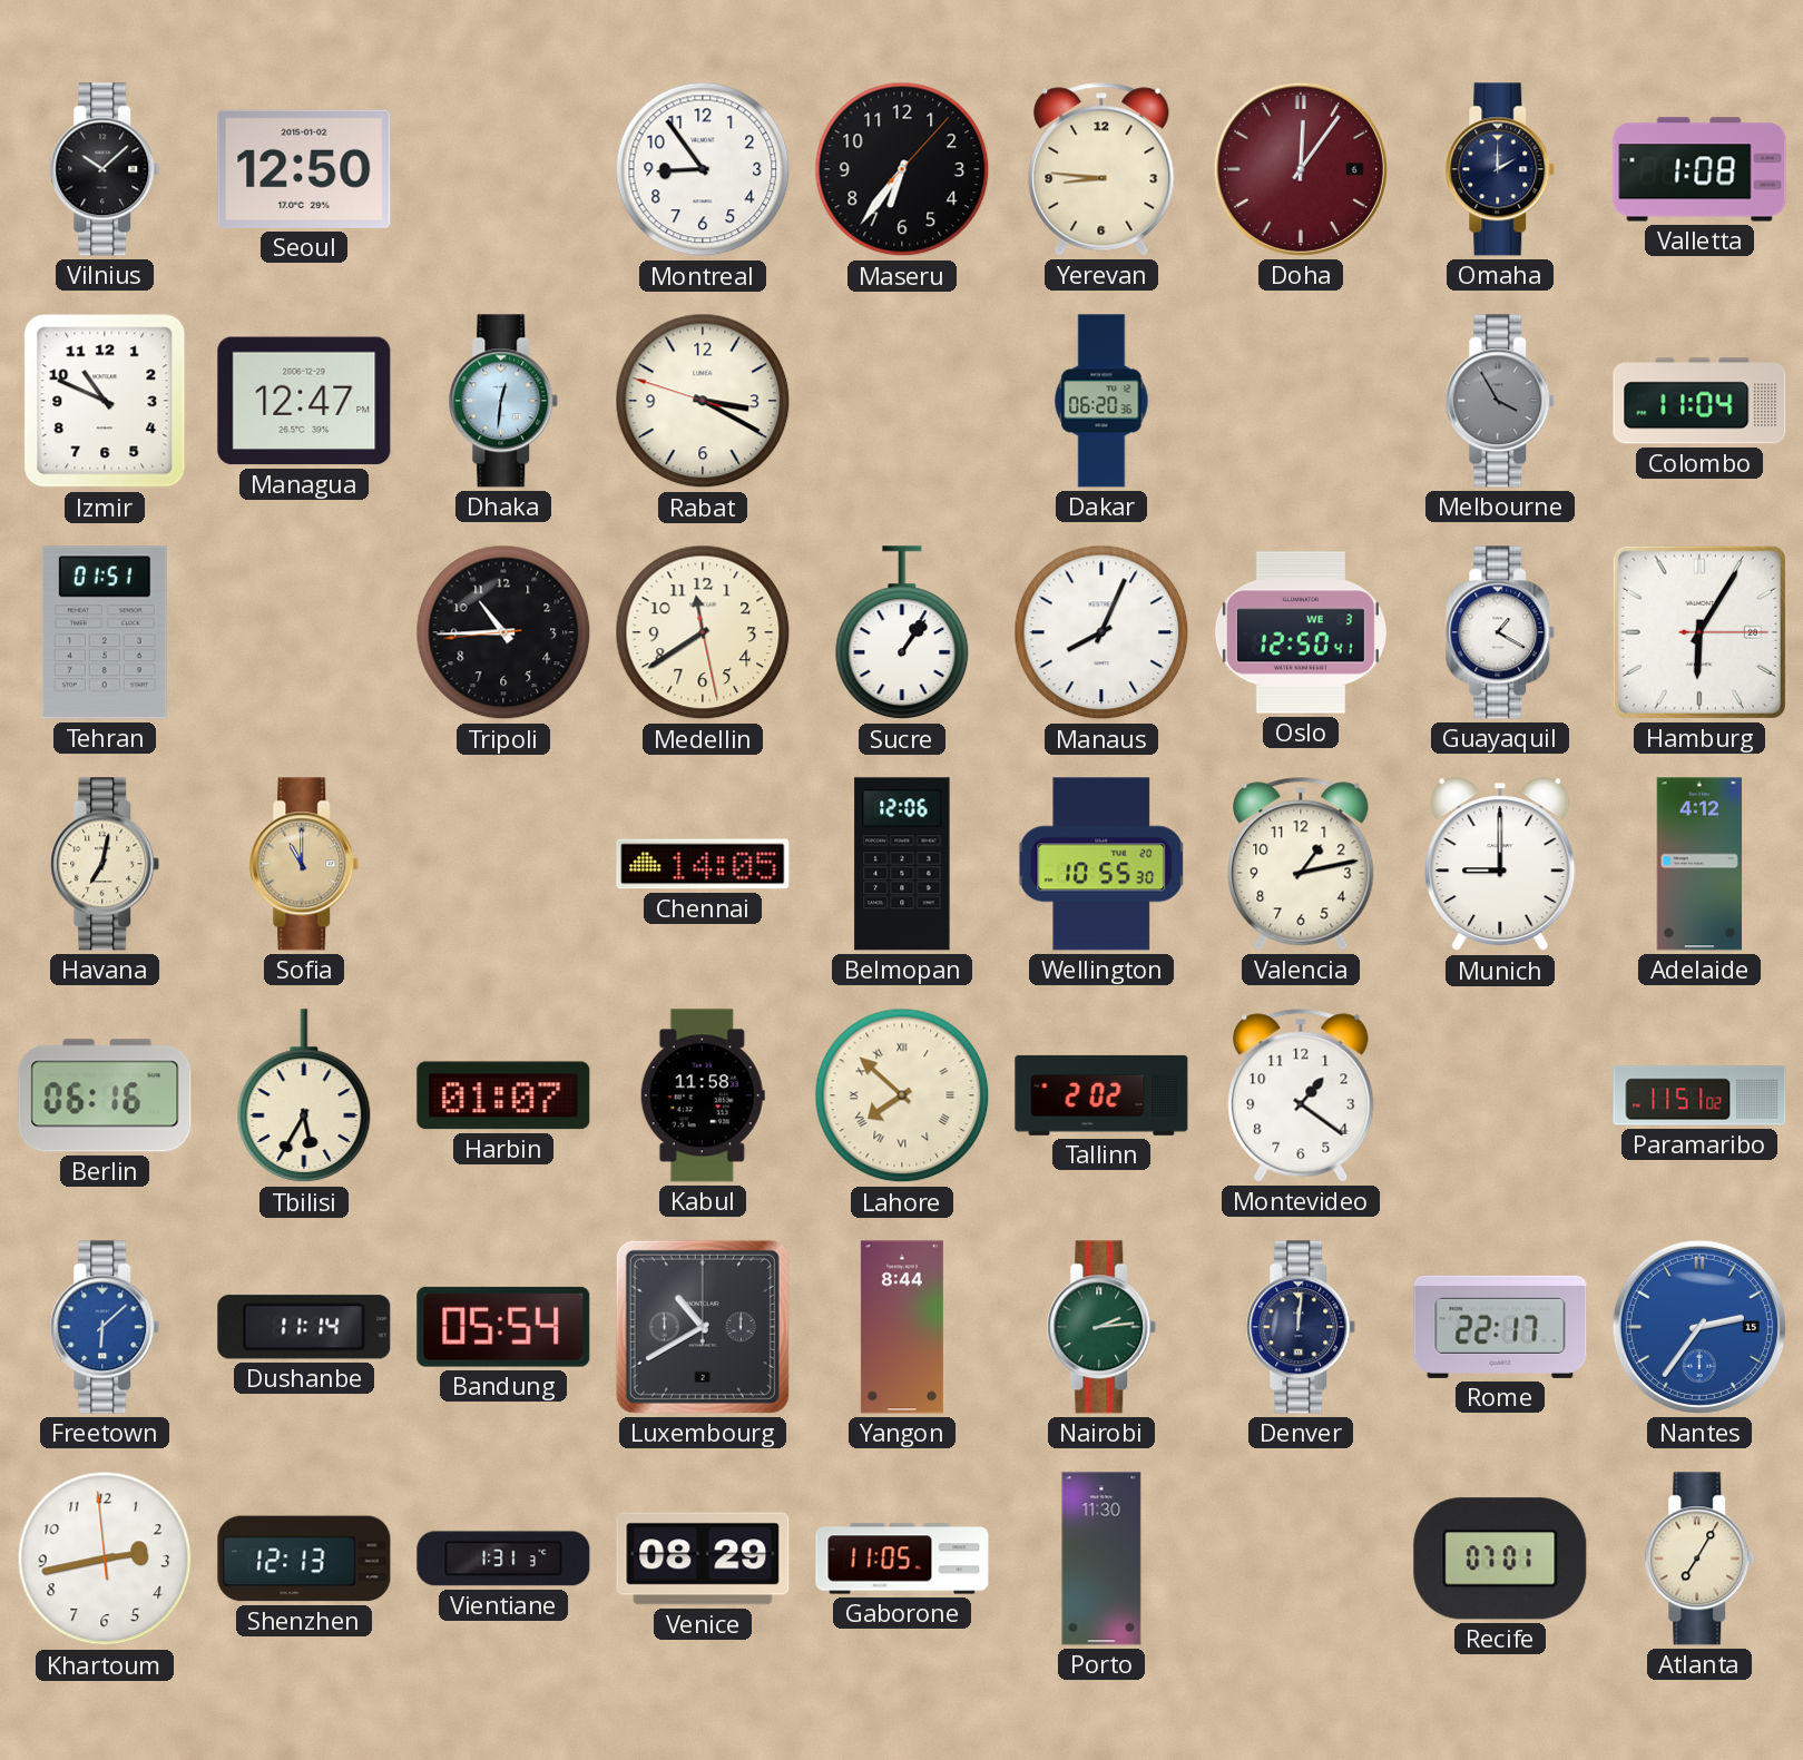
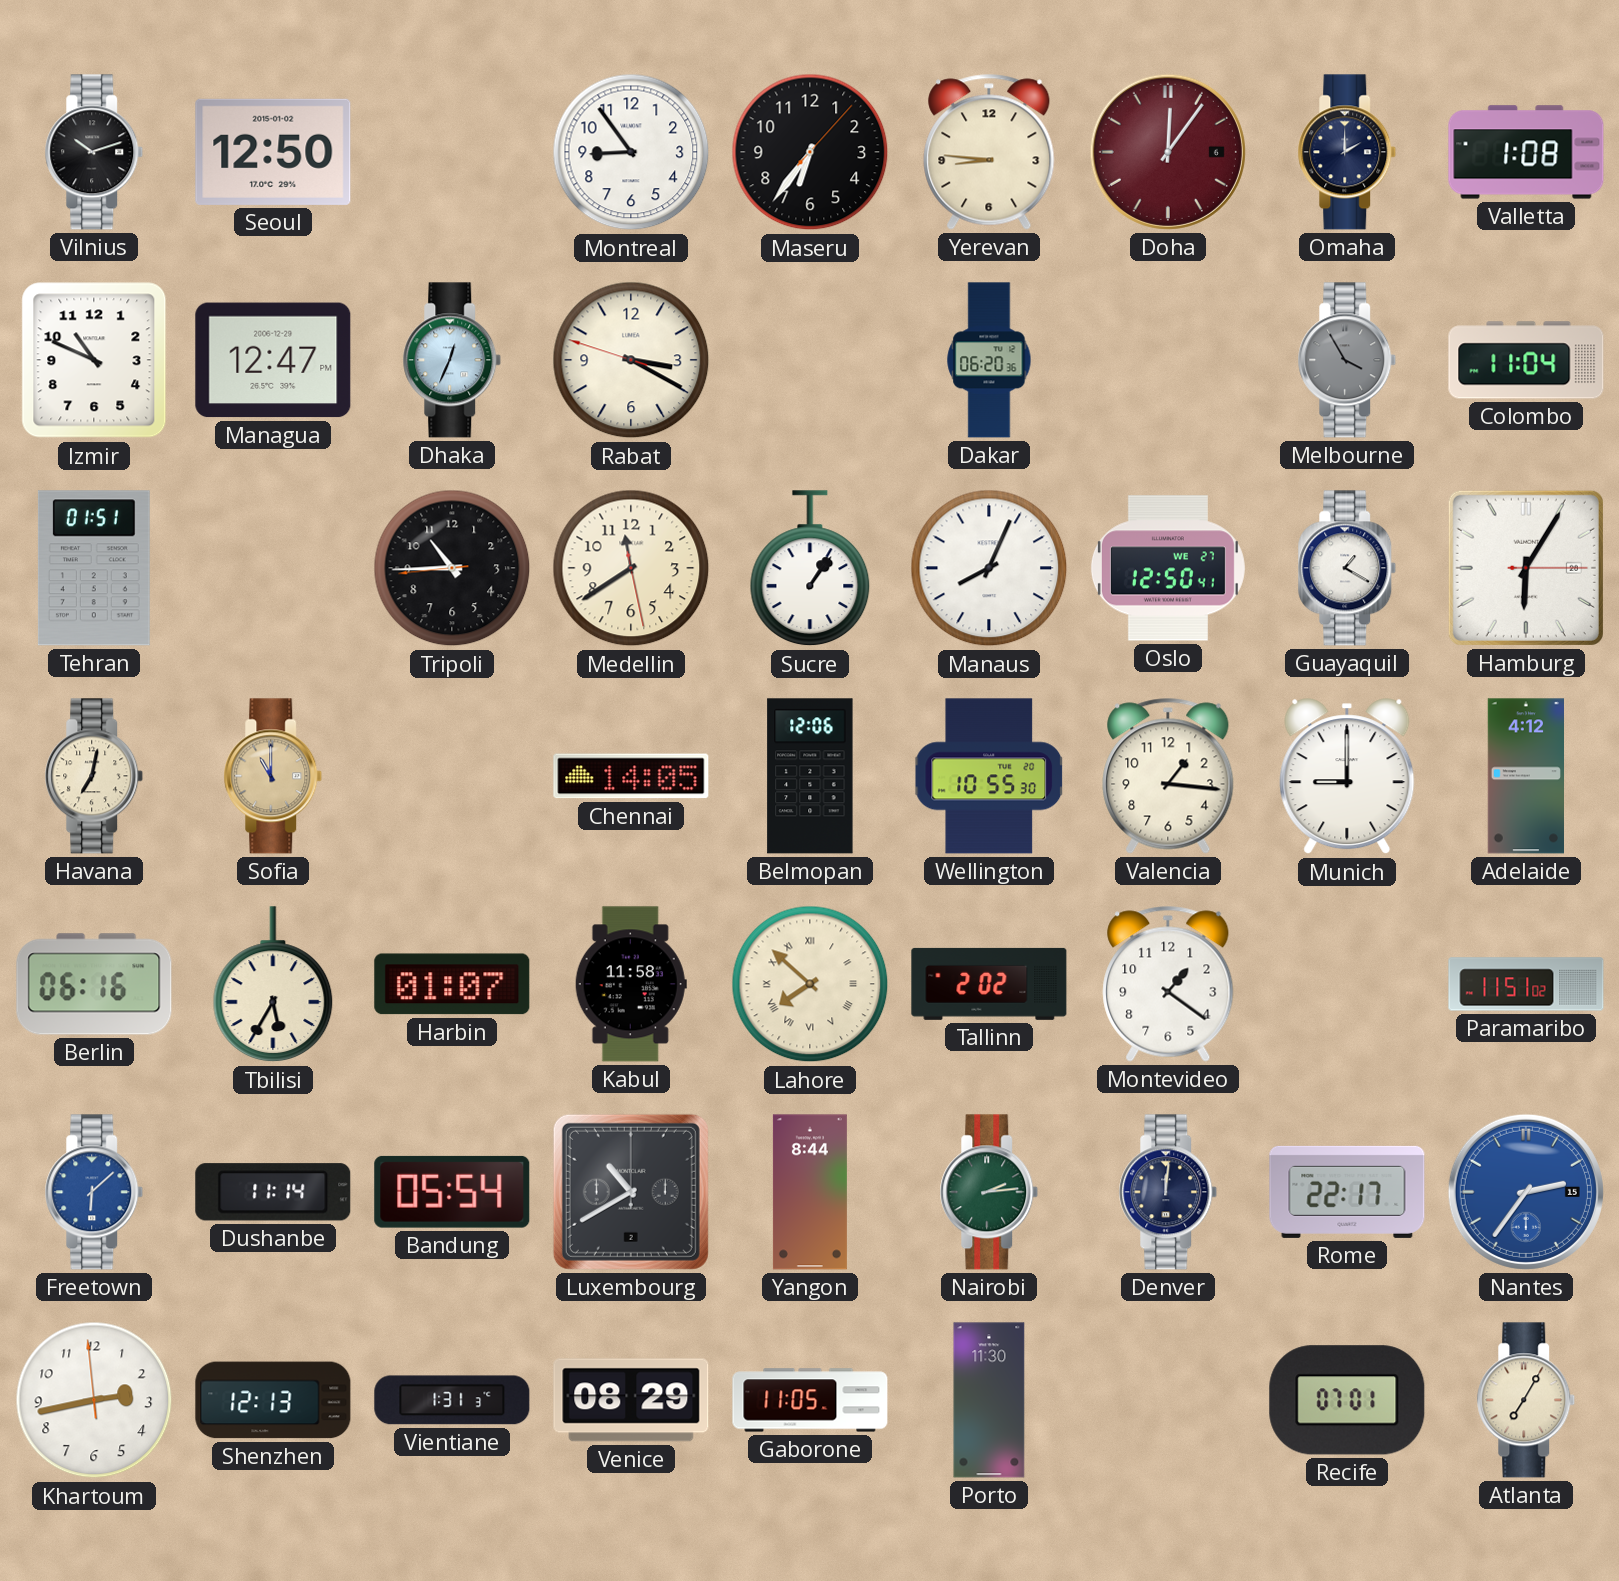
Vilnius: 10:08 -> 10:12
Dhaka: 12:31 -> 12:34
Oslo date: WE 3 -> WE 27
Valencia: 1:13 -> 1:16
